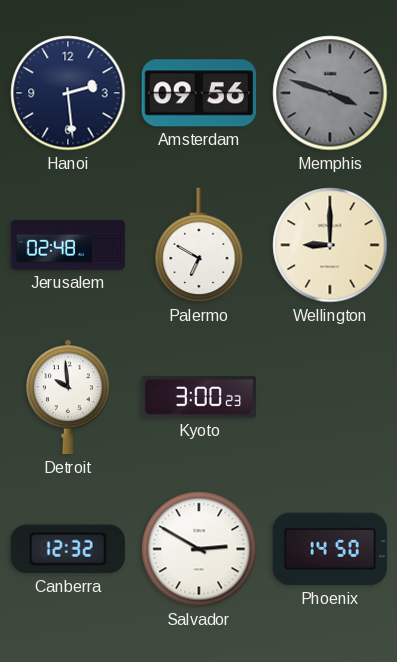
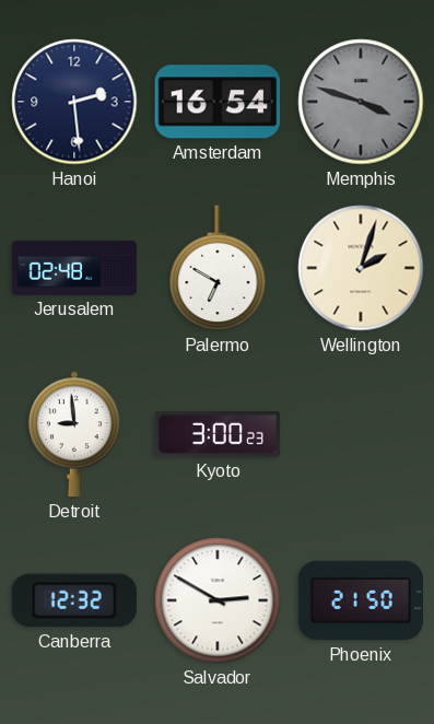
Amsterdam: 09:56 -> 16:54
Wellington: 9:00 -> 2:03
Detroit: 9:59 -> 8:59
Phoenix: 14:50 -> 21:50
